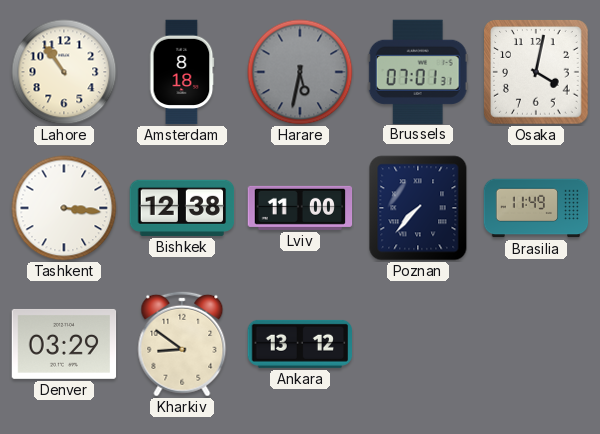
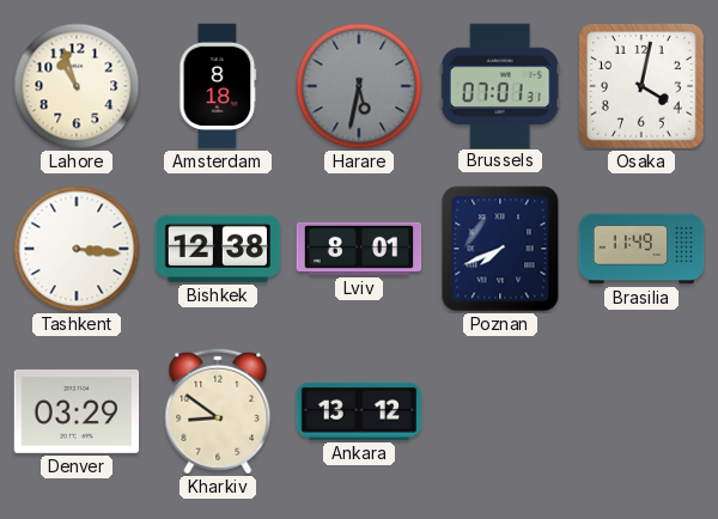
Lahore: 10:54 -> 10:57
Lviv: 11:00 -> 8:01
Poznan: 7:37 -> 7:41
